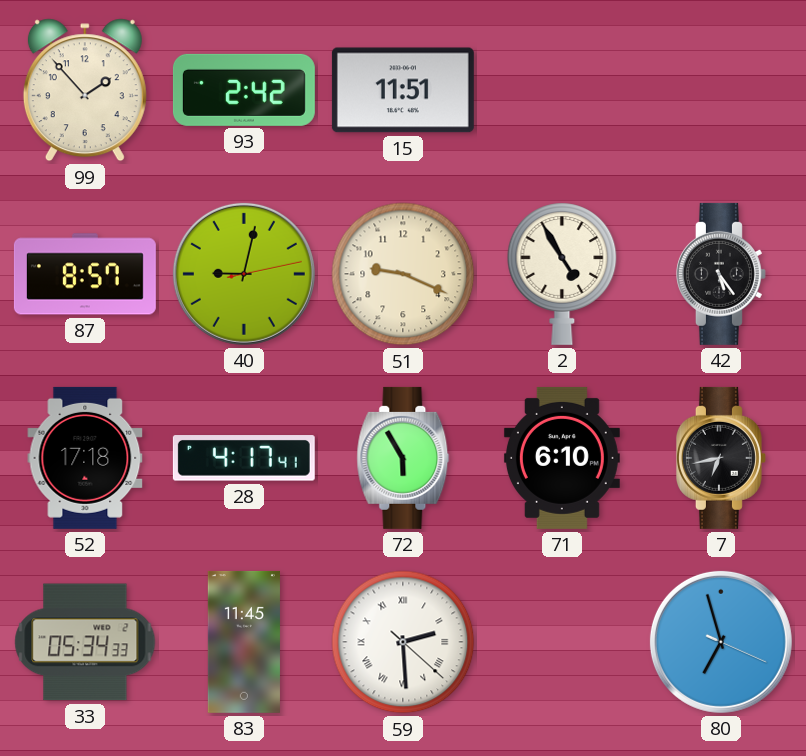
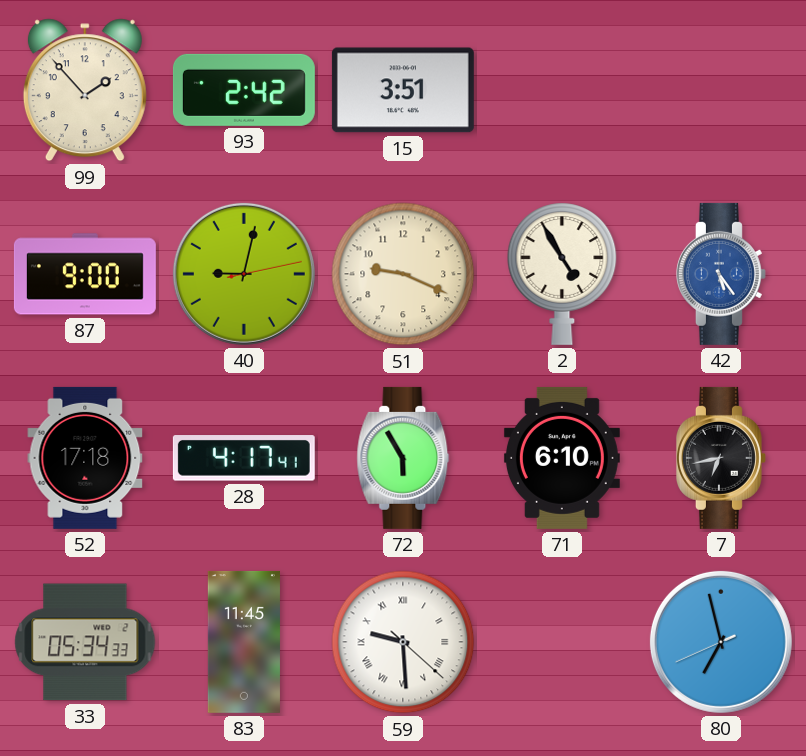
15: 11:51 -> 3:51
87: 8:57 -> 9:00
42 dial: black -> blue
59: 2:29 -> 9:29
80: 6:57:19 -> 6:57:41
